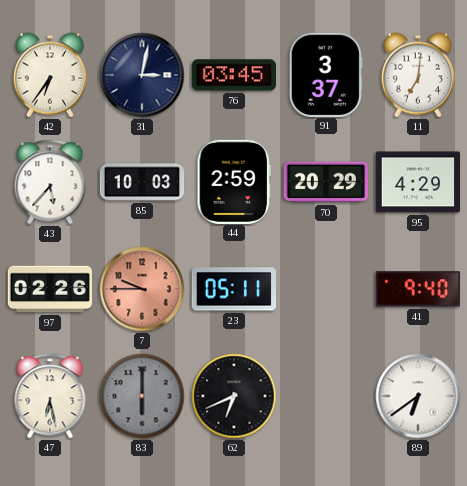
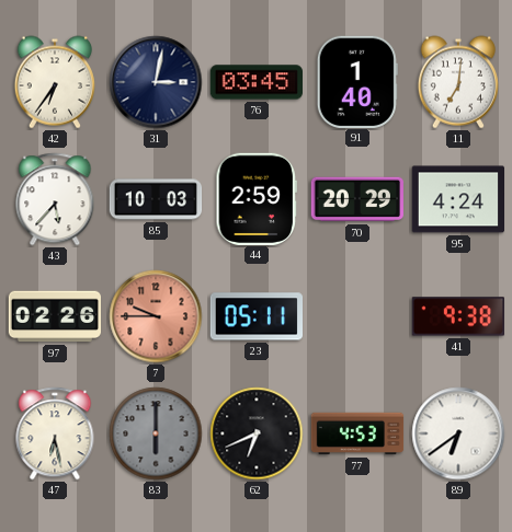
91: 3:37 -> 1:40
95: 4:29 -> 4:24
41: 9:40 -> 9:38
77: none -> 4:53
